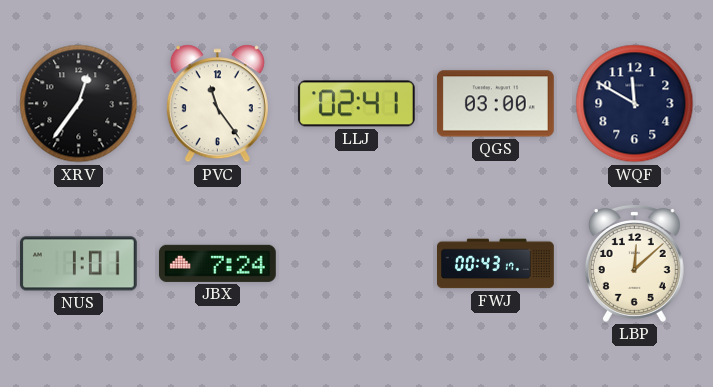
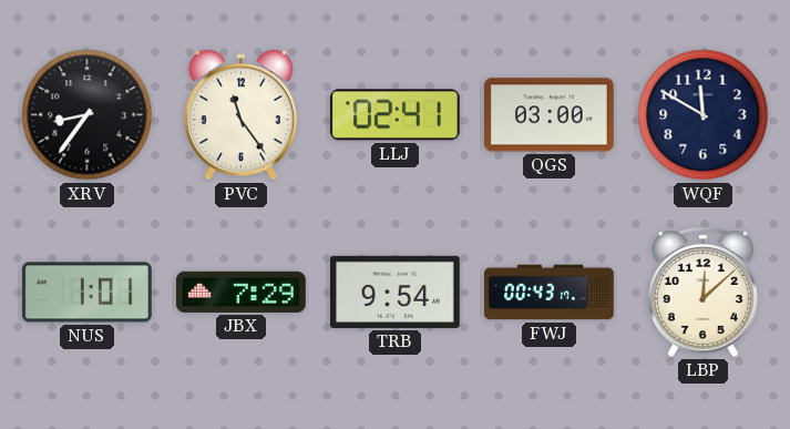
XRV: 12:36 -> 8:36
JBX: 7:24 -> 7:29
TRB: none -> 9:54
